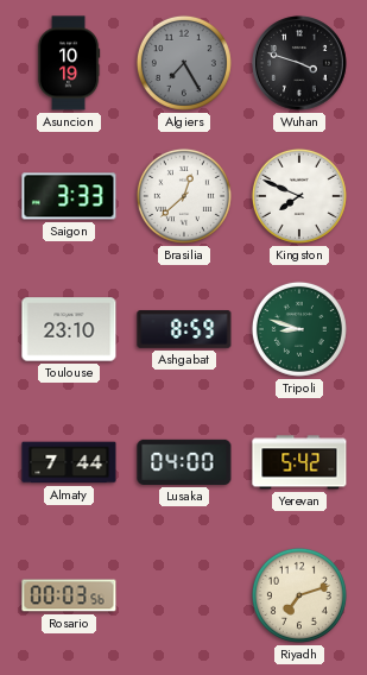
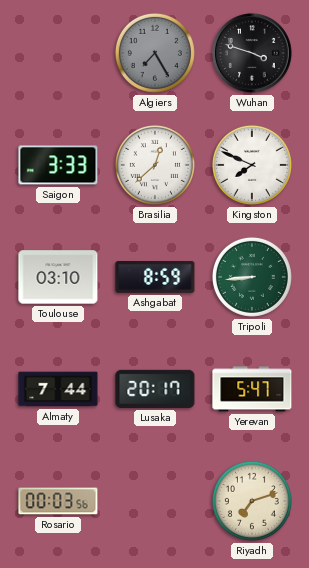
Asuncion: 10:19 -> none
Toulouse: 23:10 -> 03:10
Tripoli: 8:48 -> 8:44
Lusaka: 04:00 -> 20:17
Yerevan: 5:42 -> 5:47
